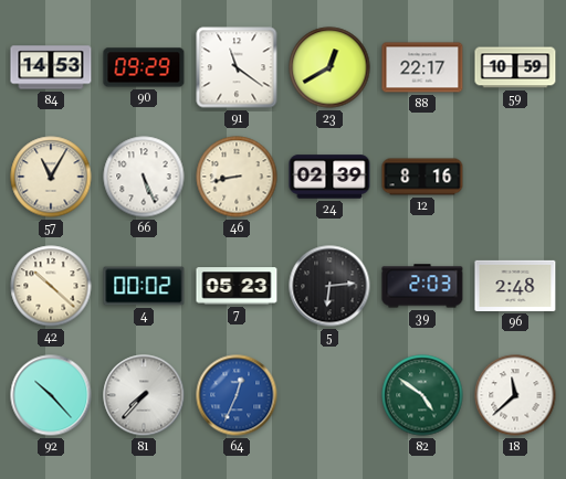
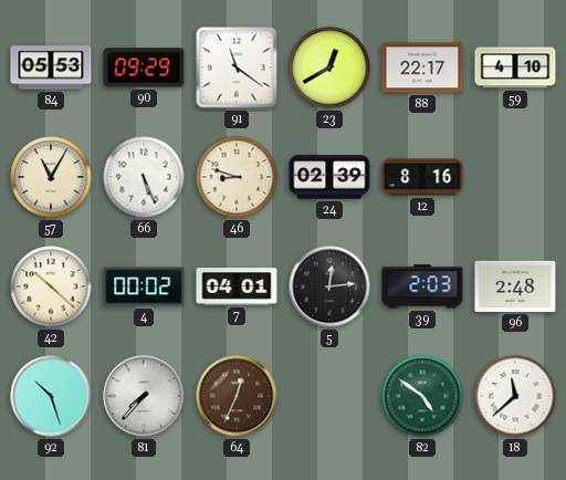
84: 14:53 -> 05:53
59: 10:59 -> 4:10
46: 8:43 -> 8:48
7: 05:23 -> 04:01
5: 6:14 -> 12:14
92: 10:23 -> 10:27
64 dial: blue -> brown
